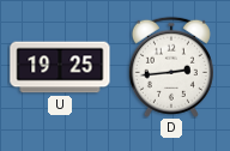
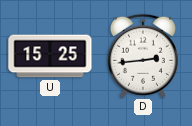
U: 19:25 -> 15:25
